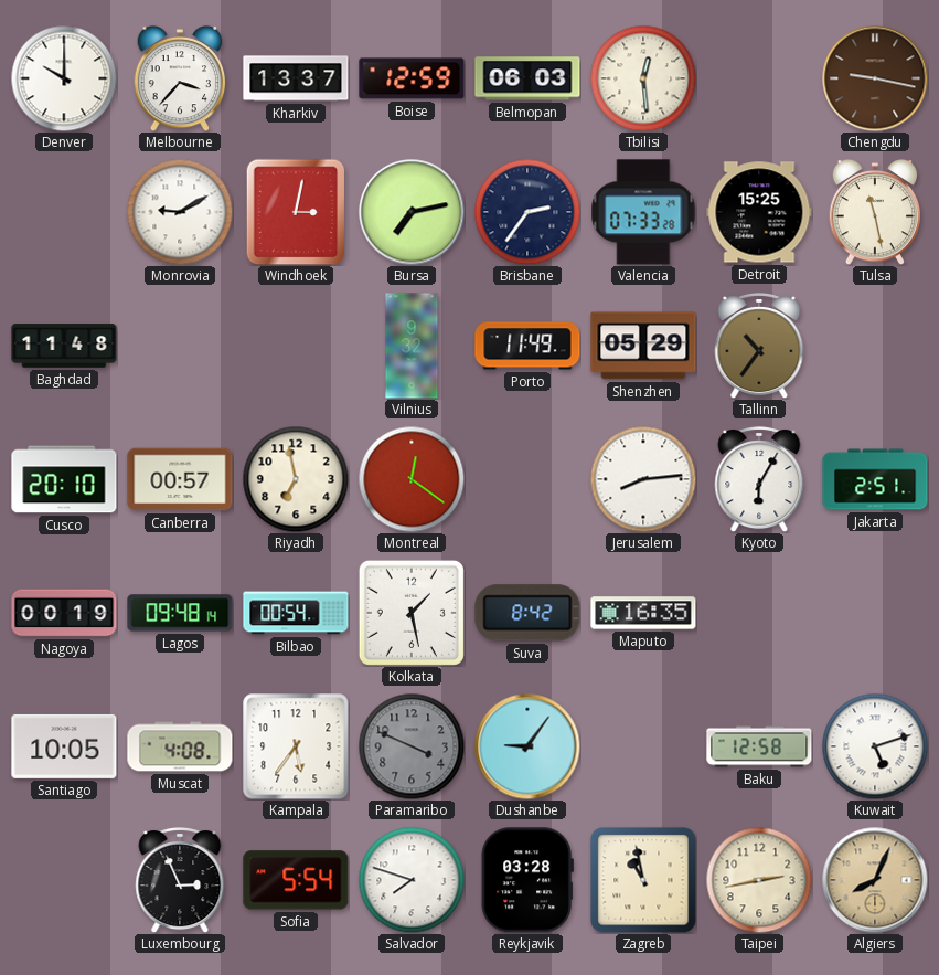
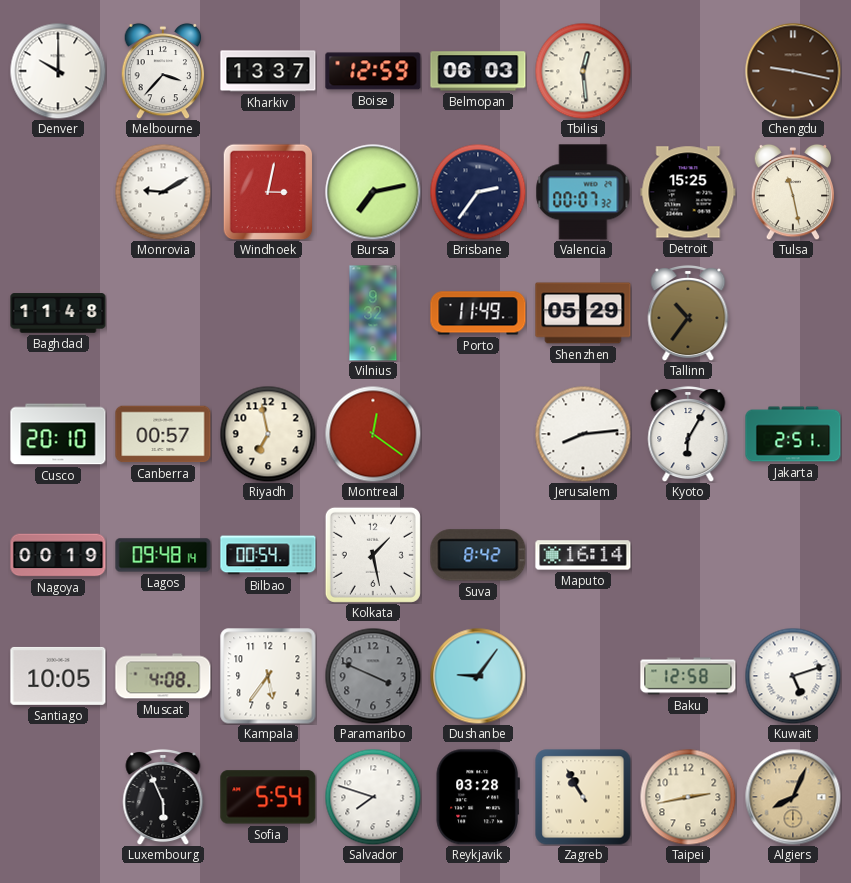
Valencia: 07:33 -> 00:07
Maputo: 16:35 -> 16:14
Luxembourg: 2:56 -> 5:56
Zagreb: 10:58 -> 10:55
